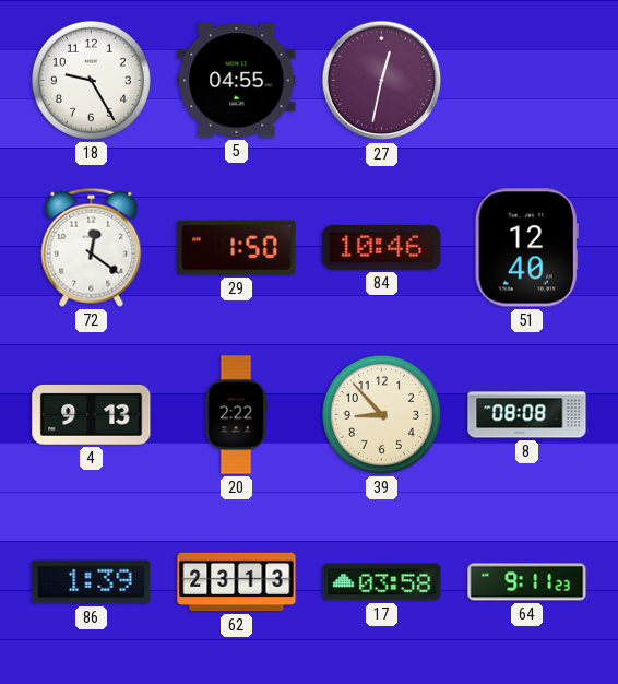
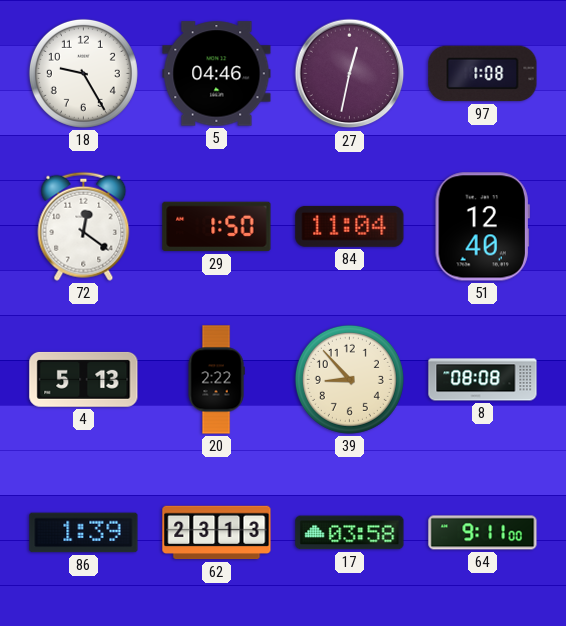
5: 04:55 -> 04:46
97: none -> 1:08
84: 10:46 -> 11:04
4: 9:13 -> 5:13
64: 9:11:23 -> 9:11:00
